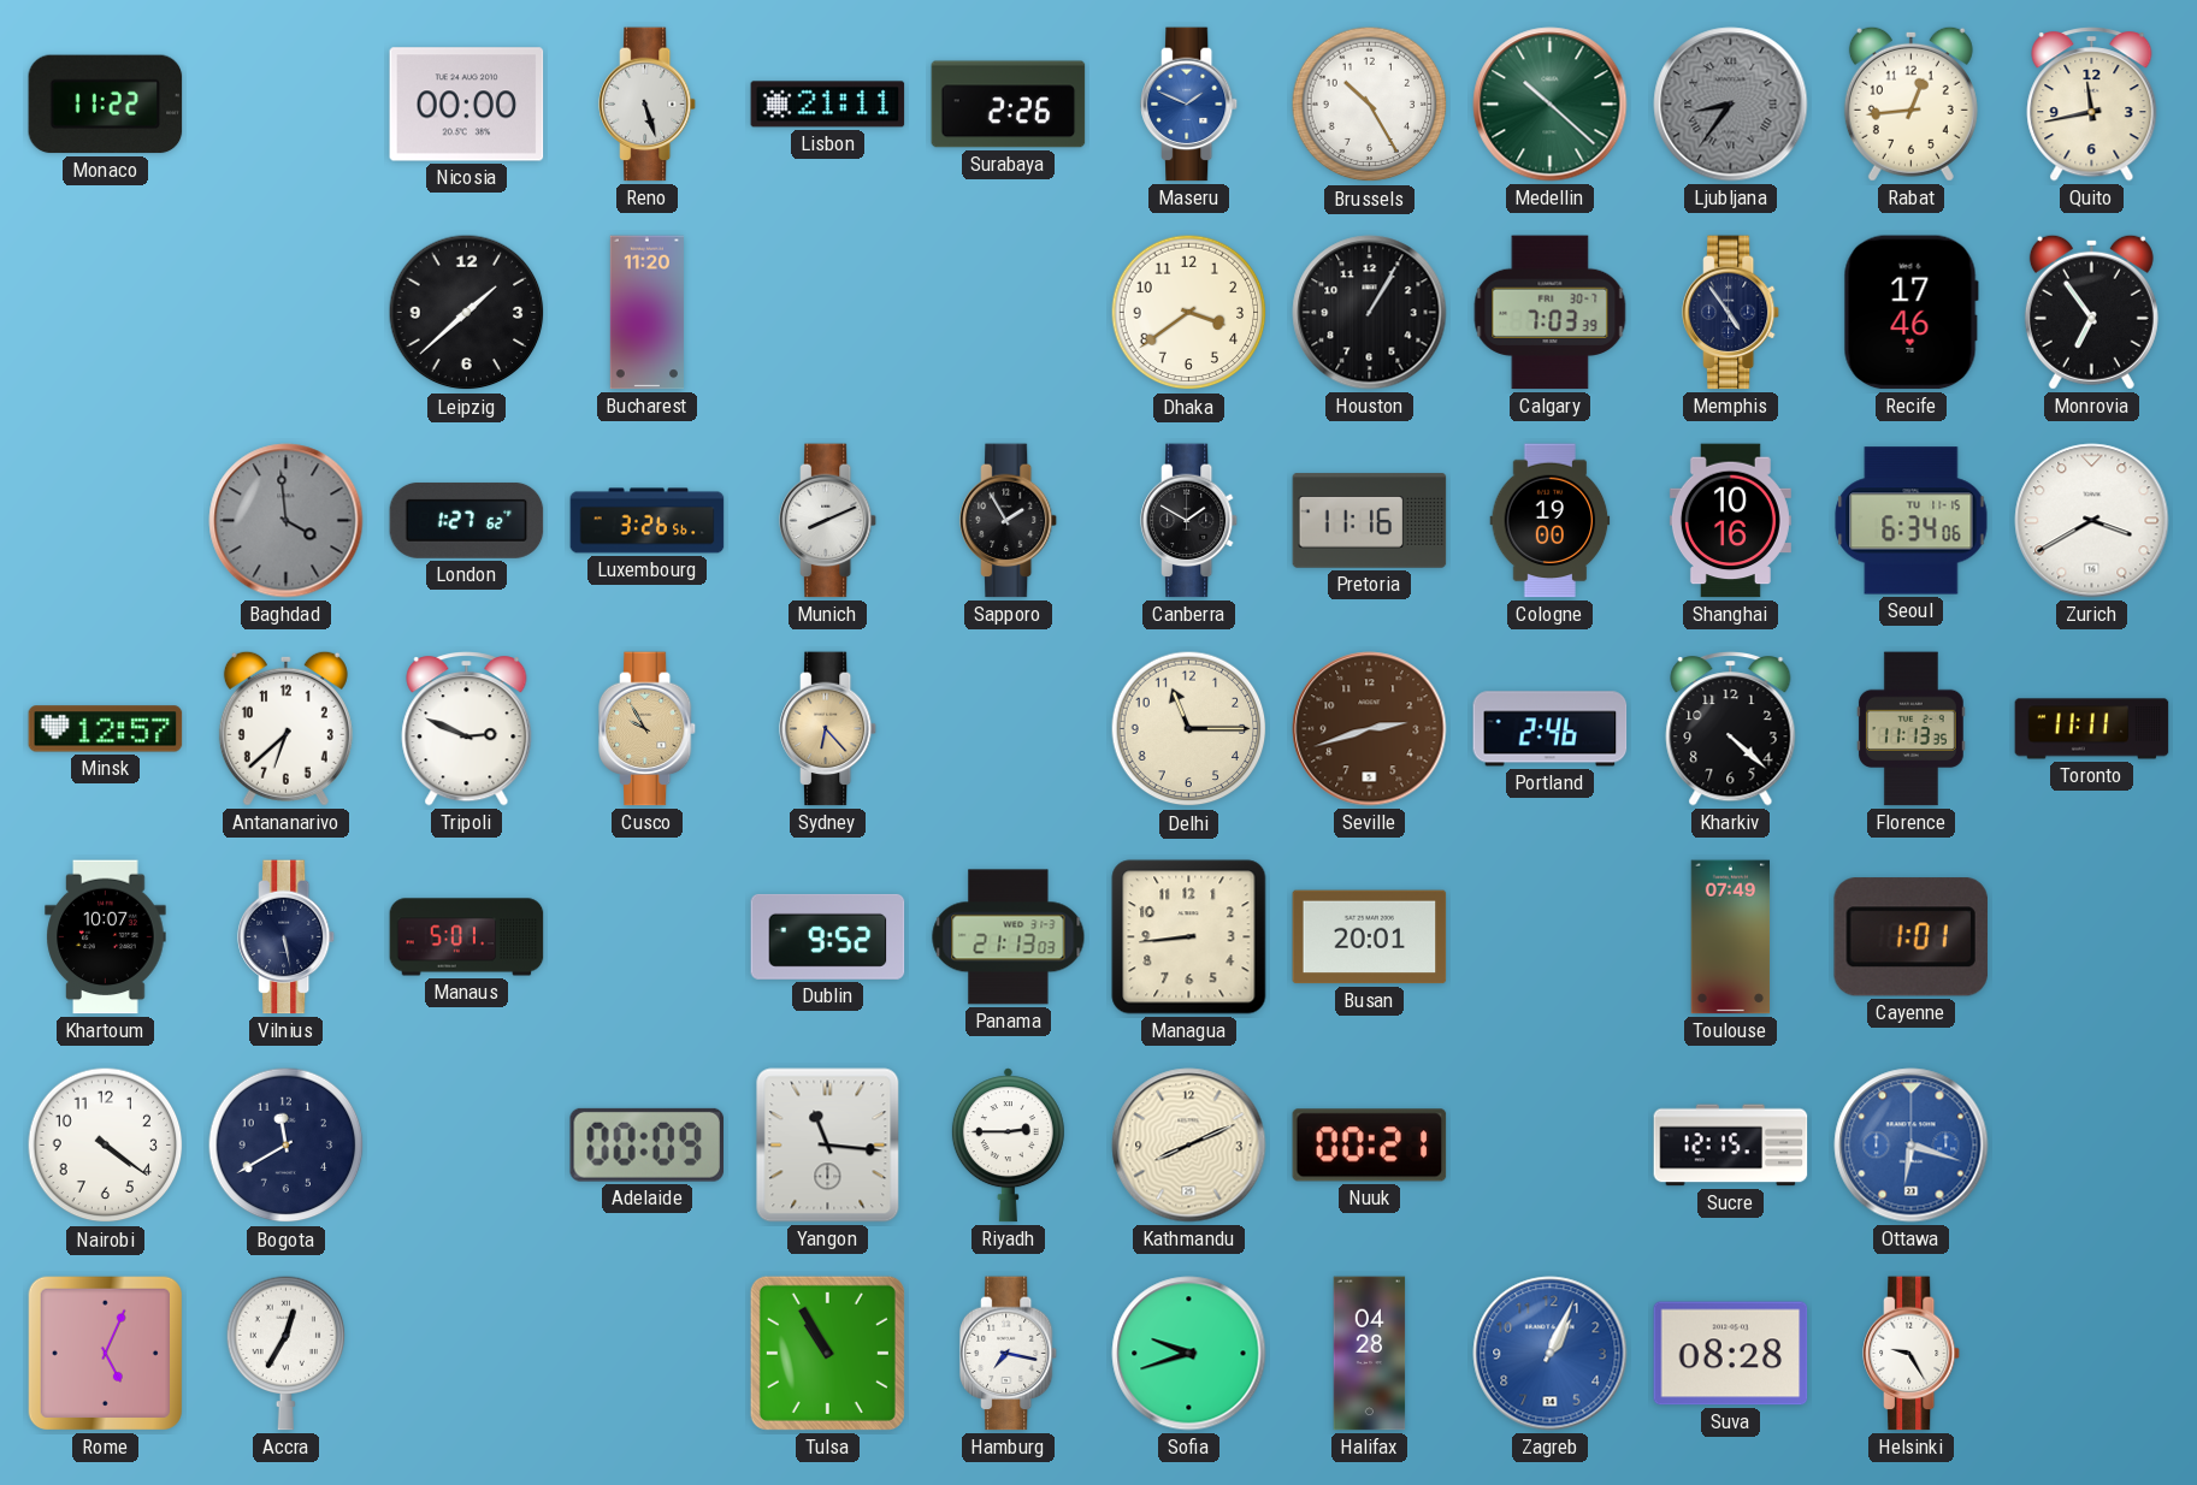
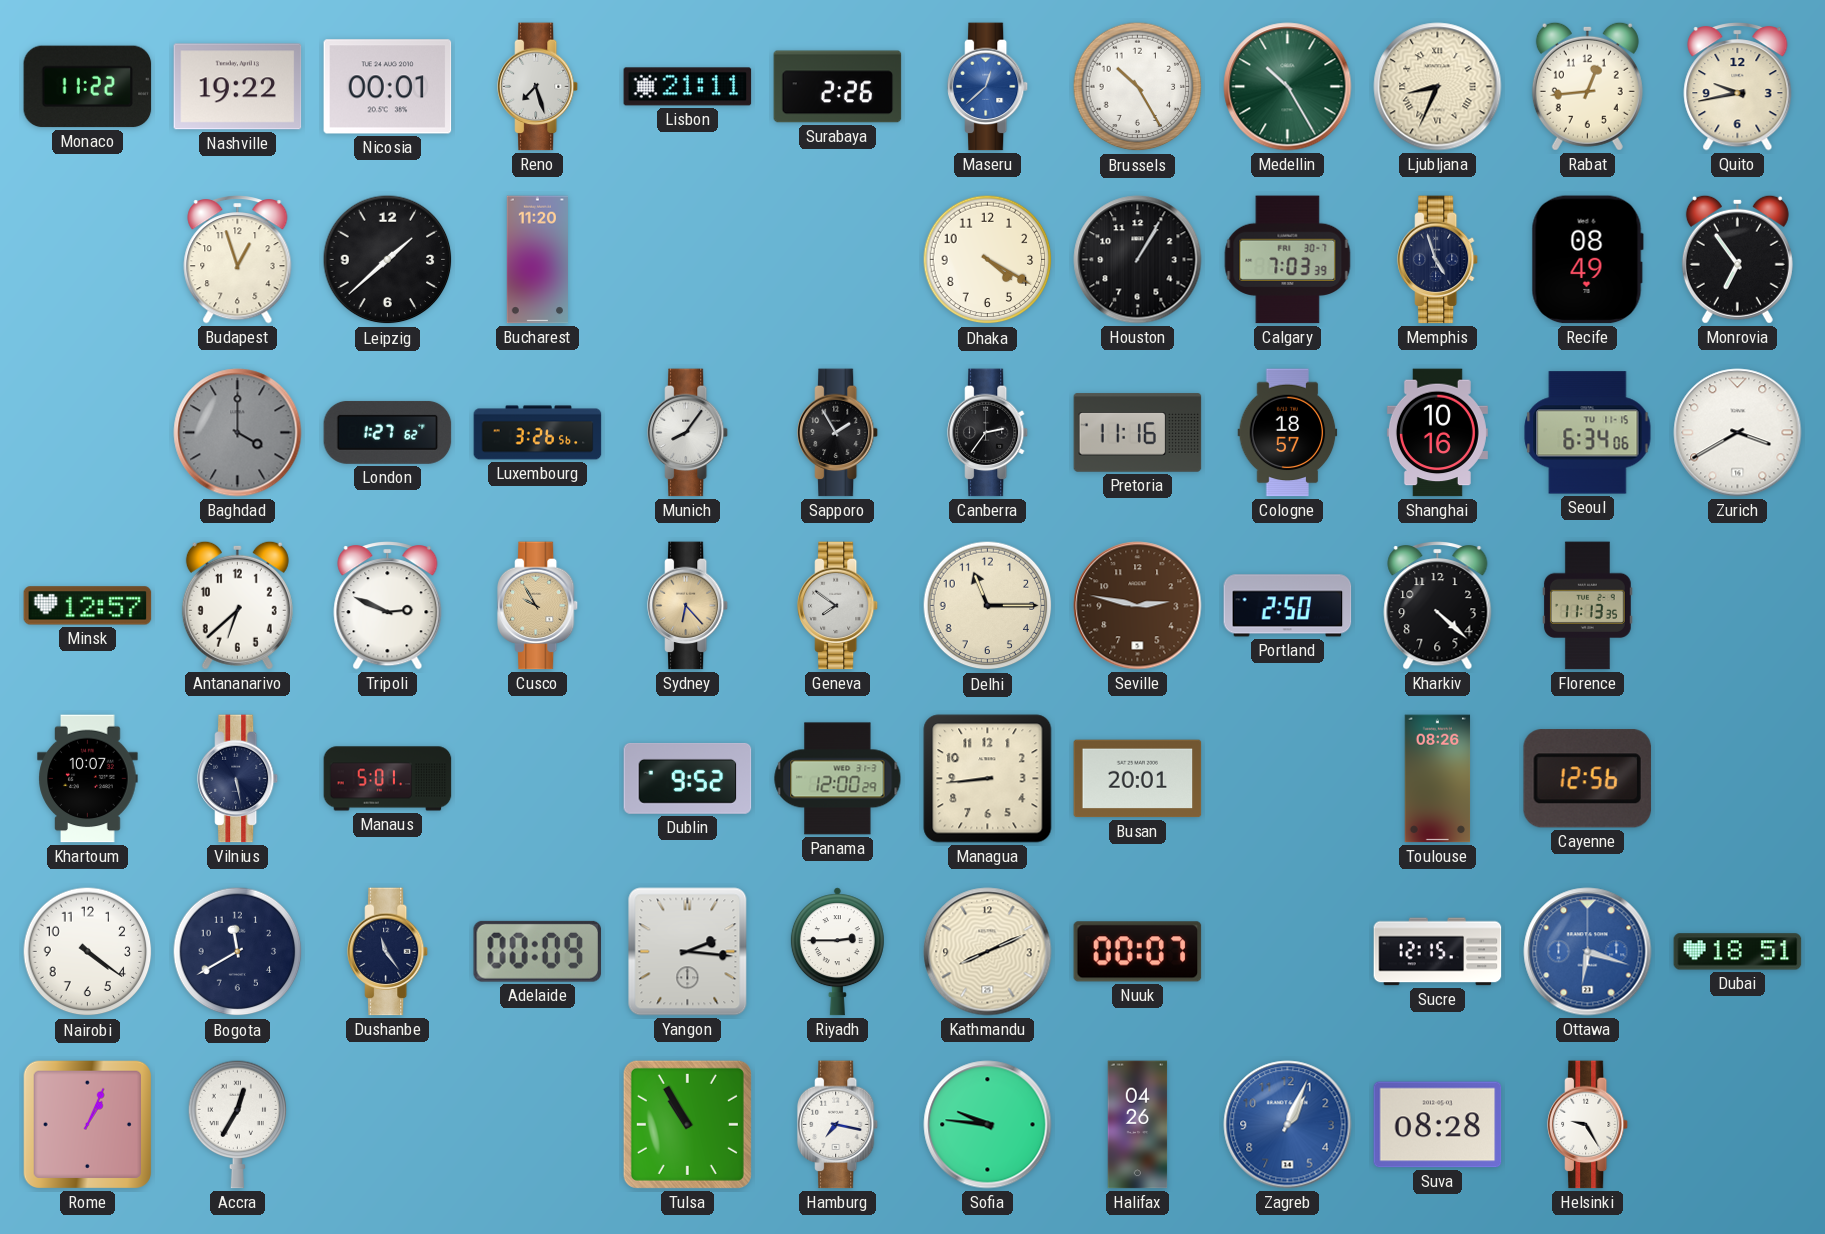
Nashville: none -> 19:22
Nicosia: 00:00 -> 00:01
Reno: 5:27 -> 7:27
Maseru: 1:49 -> 12:38
Medellin: 10:22 -> 10:25
Ljubljana: 8:36 -> 8:34
Ljubljana dial: grey -> cream
Quito: 11:43 -> 9:43
Budapest: none -> 12:57
Dhaka: 3:39 -> 4:20
Memphis: 4:54 -> 4:57
Recife: 17:46 -> 08:49
Baghdad: 3:59 -> 4:00
Munich: 8:11 -> 8:06
Canberra: 1:50 -> 2:36
Cologne: 19:00 -> 18:57
Geneva: none -> 7:51
Seville: 2:42 -> 2:47
Portland: 2:46 -> 2:50
Toronto: 11:11 -> none
Panama: 21:13 -> 12:00
Toulouse: 07:49 -> 08:26
Cayenne: 1:01 -> 12:56
Dushanbe: none -> 11:24
Yangon: 11:16 -> 2:16
Nuuk: 00:21 -> 00:07
Dubai: none -> 18:51
Rome: 5:04 -> 1:04
Sofia: 9:42 -> 9:46
Halifax: 04:28 -> 04:26
